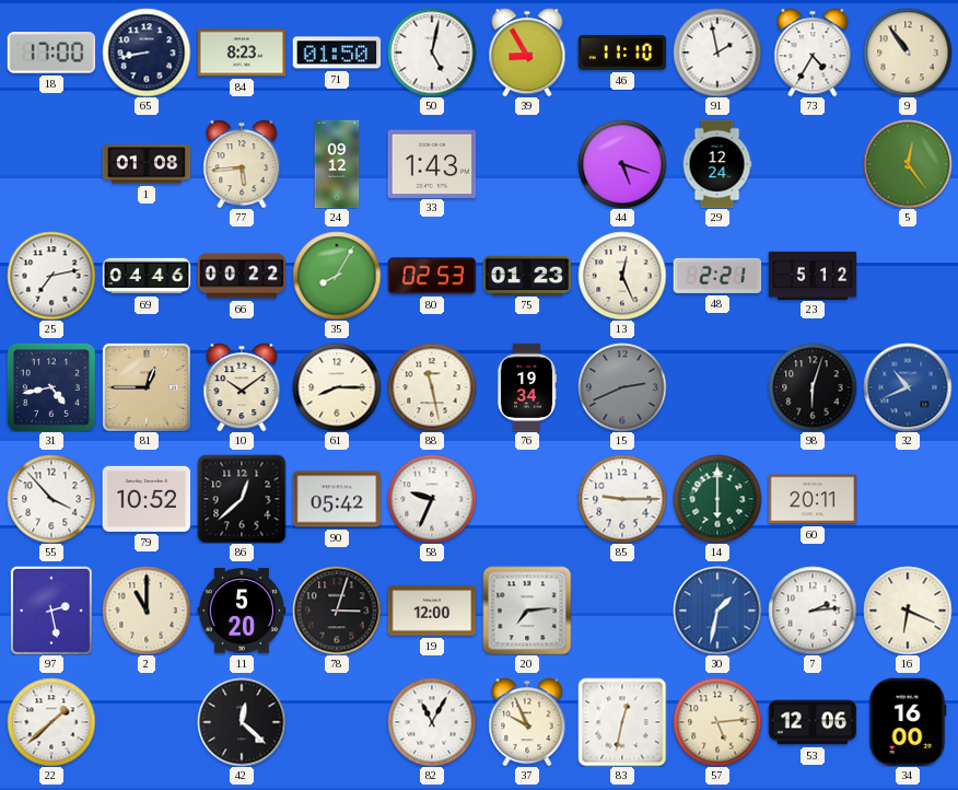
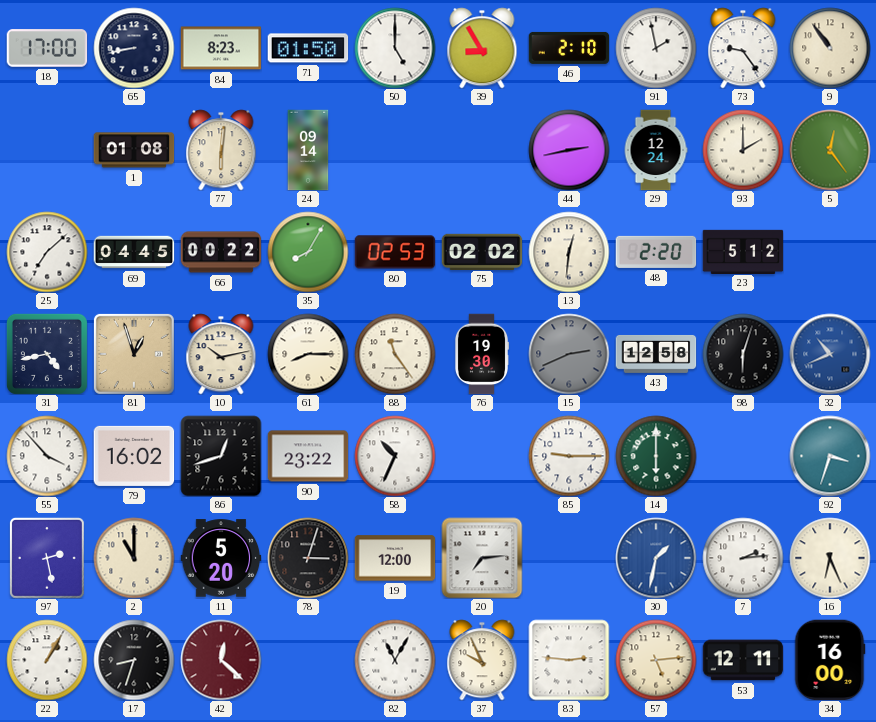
50: 5:02 -> 5:00
46: 11:10 -> 2:10
73: 4:35 -> 9:24
77: 5:44 -> 6:01
24: 09:12 -> 09:14
33: 1:43 -> none
44: 5:18 -> 2:43
93: none -> 2:00
25: 7:13 -> 7:08
69: 04:46 -> 04:45
75: 01:23 -> 02:02
13: 12:26 -> 12:31
48: 2:21 -> 2:20
81: 12:45 -> 12:57
10: 10:09 -> 10:13
88: 11:28 -> 11:24
76: 19:34 -> 19:30
43: none -> 12:58
79: 10:52 -> 16:02
86: 12:38 -> 12:42
90: 05:42 -> 23:22
58: 9:34 -> 10:34
60: 20:11 -> none
92: none -> 3:33
16: 6:19 -> 6:26
22: 1:38 -> 1:05
17: none -> 8:33
42 dial: black -> burgundy
83: 12:32 -> 2:46
53: 12:06 -> 12:11
